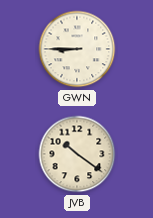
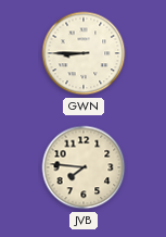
JVB: 10:21 -> 7:46
